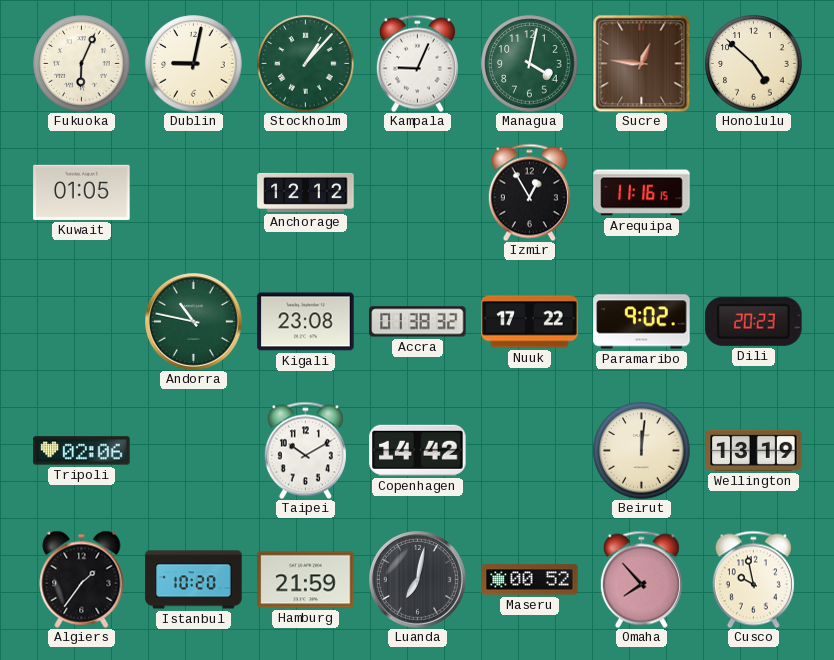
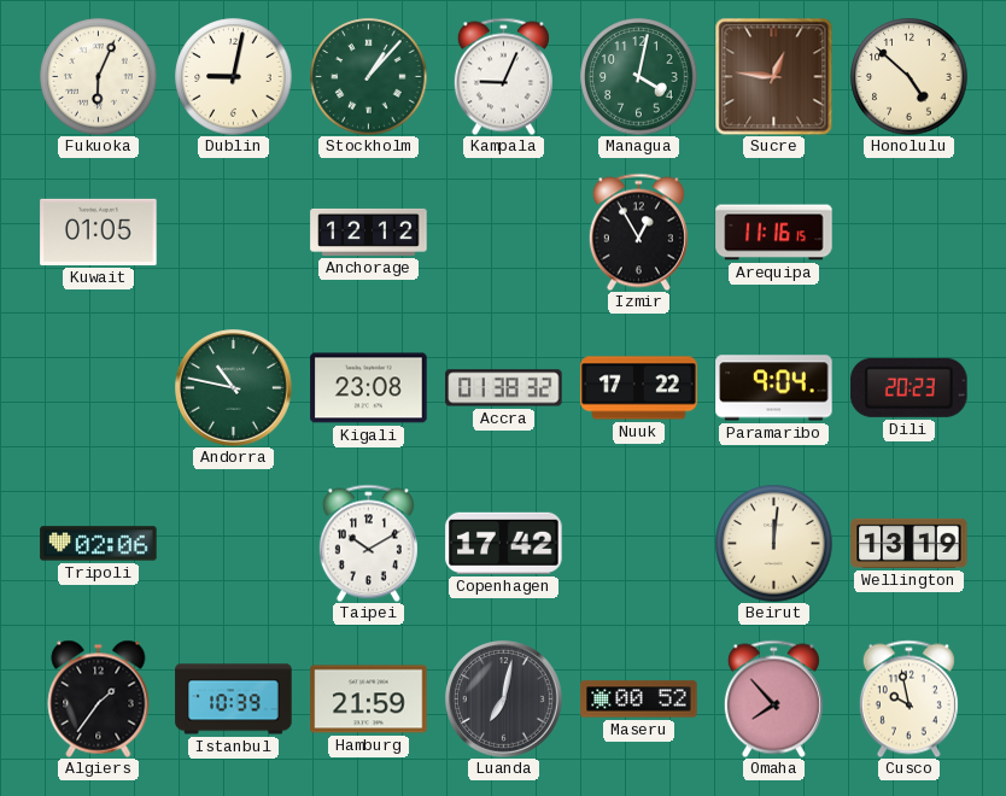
Paramaribo: 9:02 -> 9:04
Copenhagen: 14:42 -> 17:42
Istanbul: 10:20 -> 10:39
